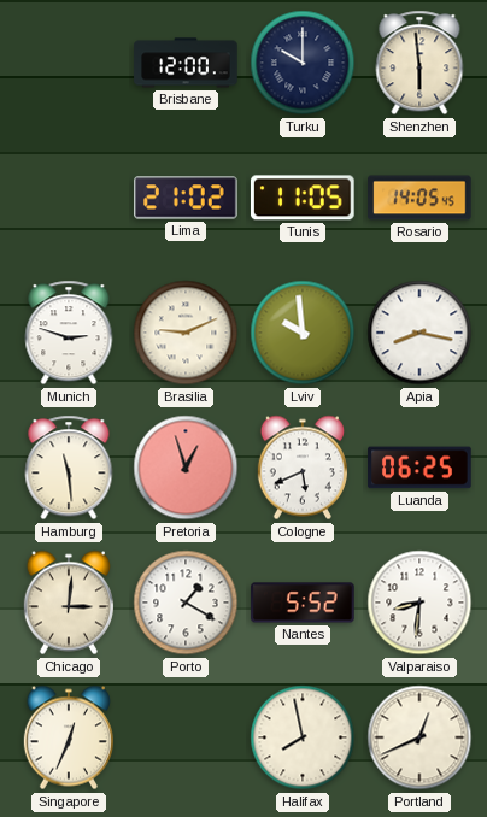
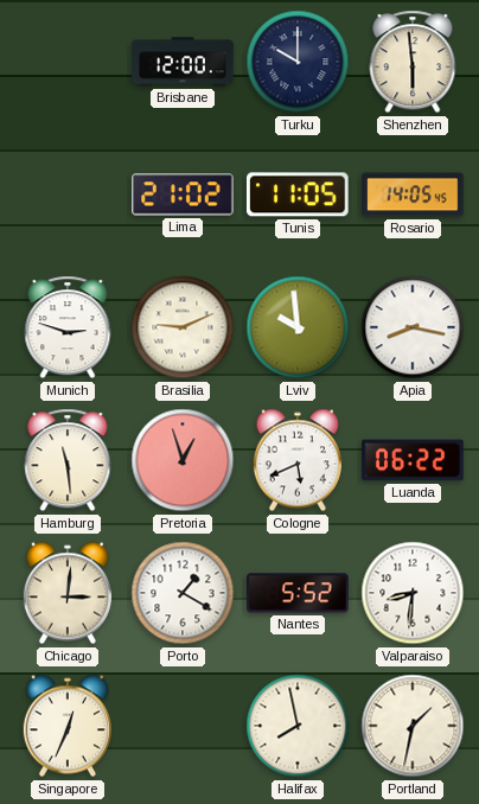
Luanda: 06:25 -> 06:22
Portland: 12:41 -> 1:32
